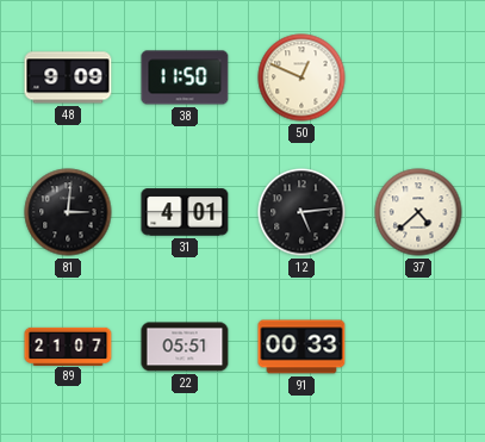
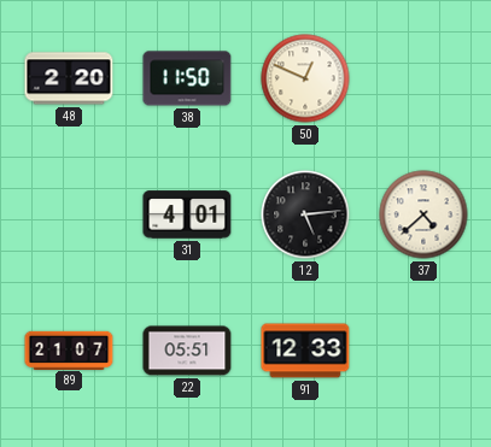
48: 9:09 -> 2:20
81: 3:01 -> none
91: 00:33 -> 12:33
